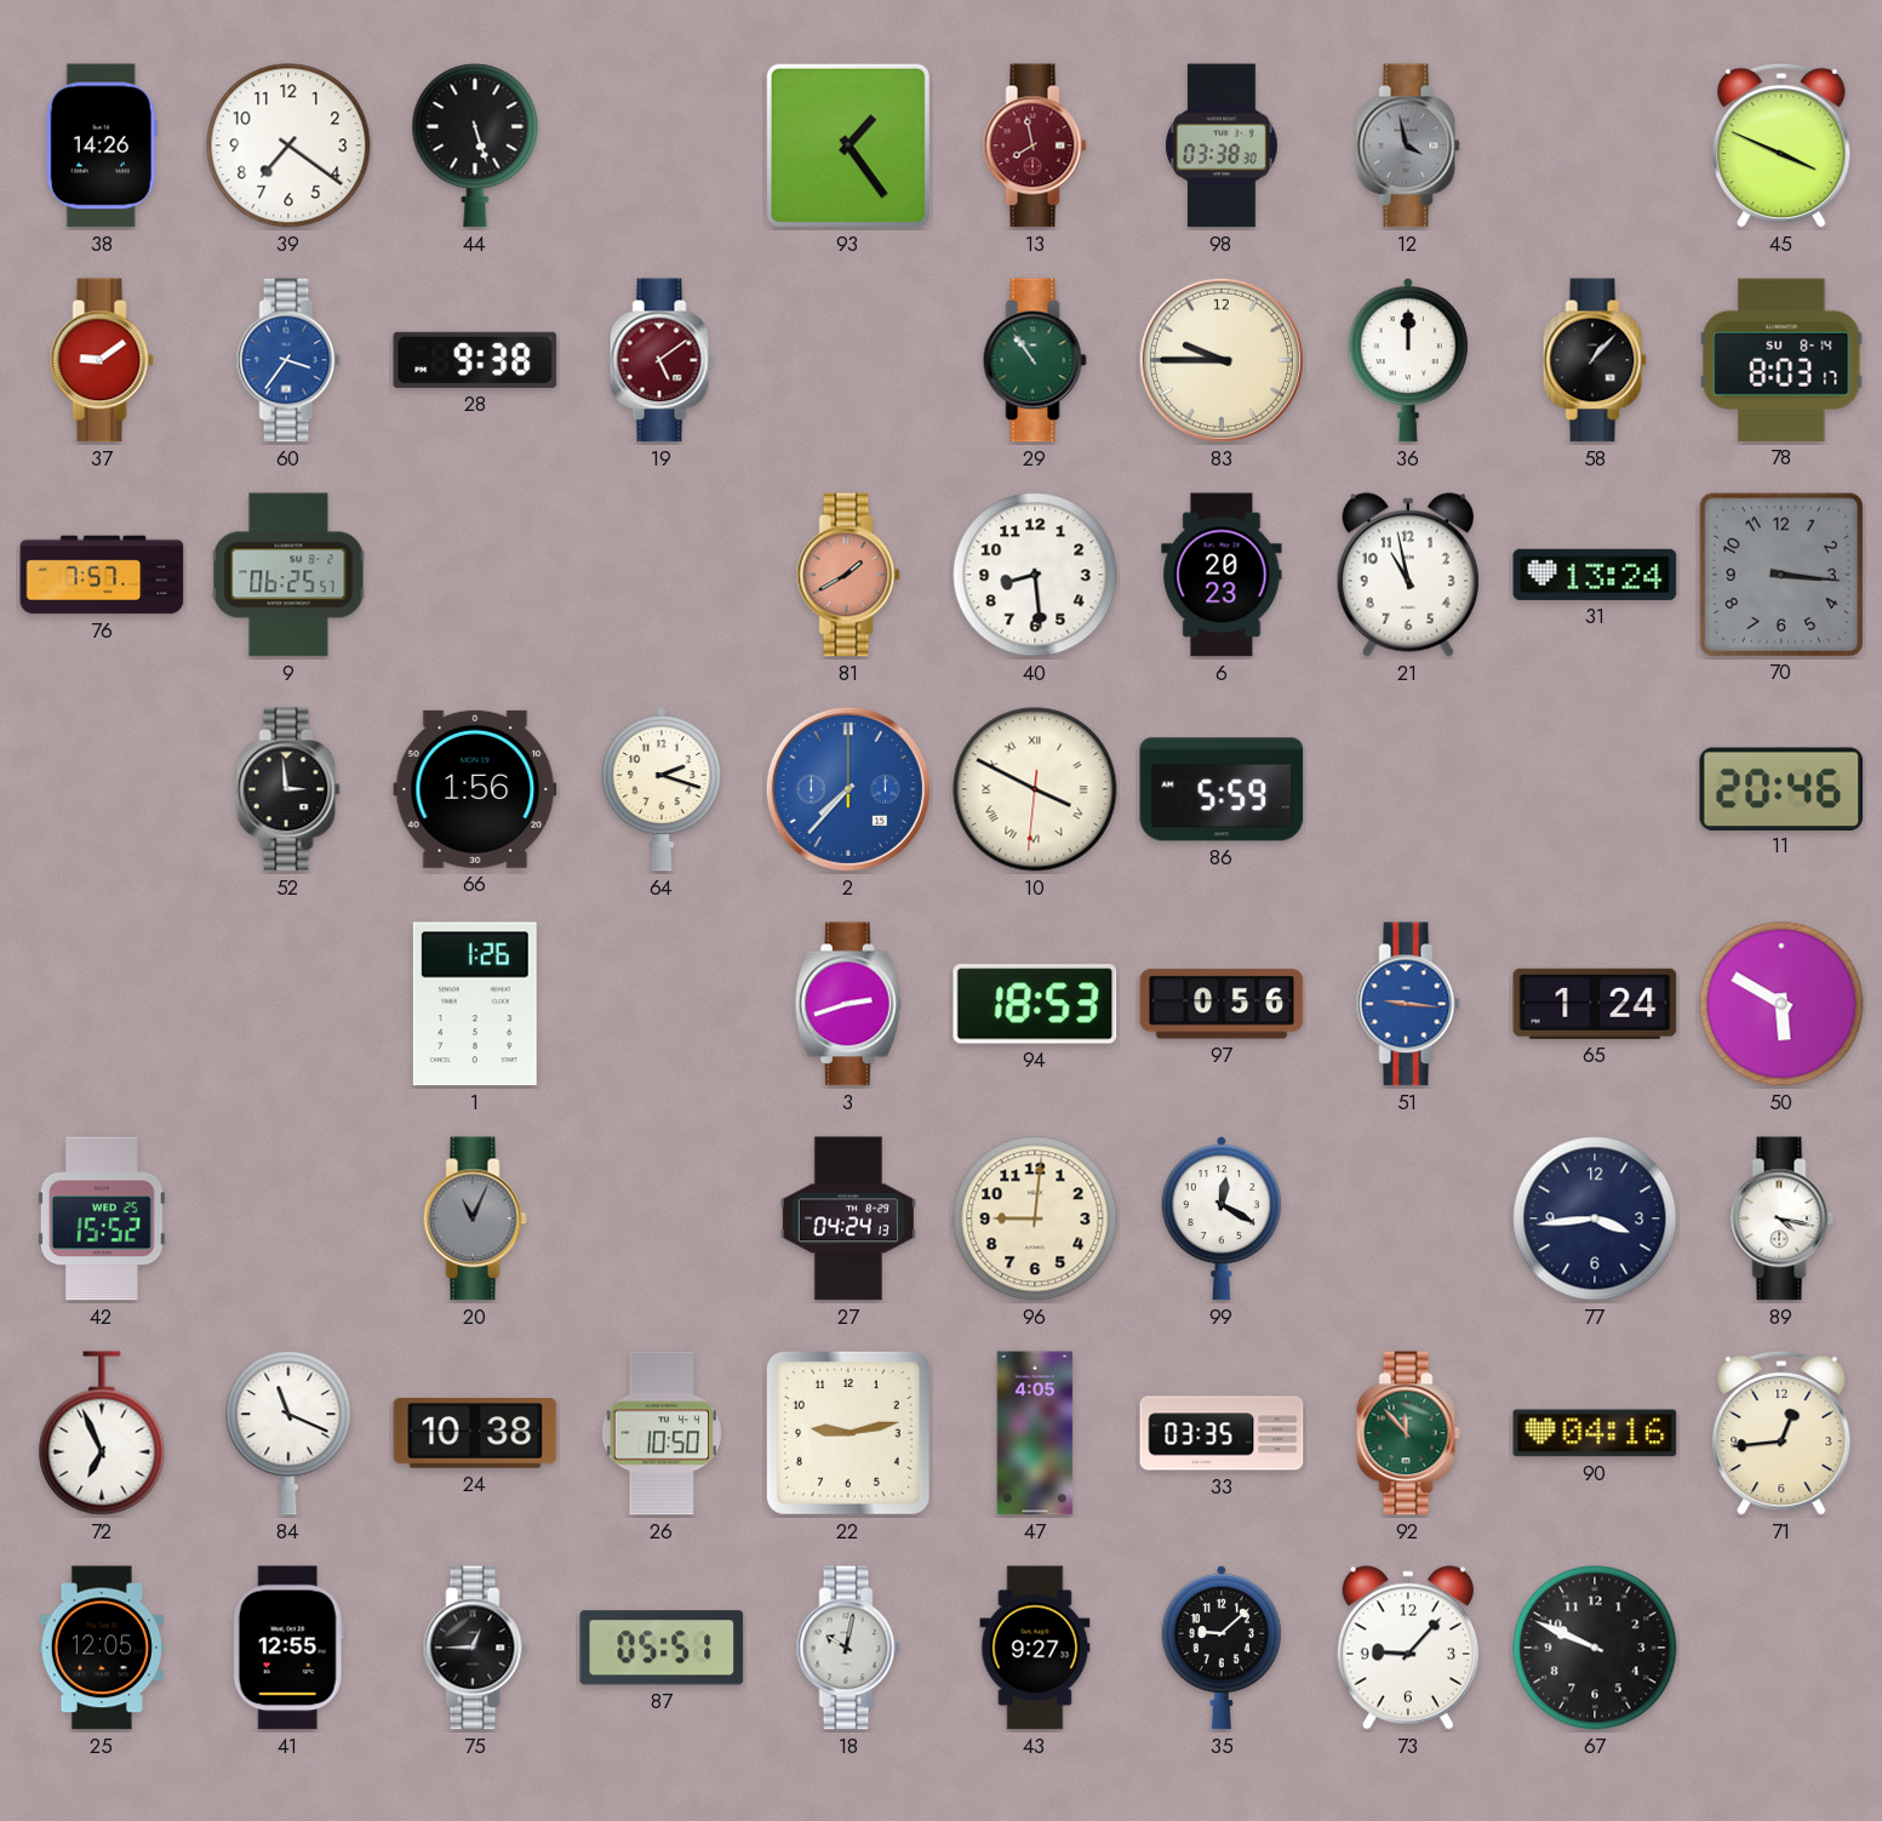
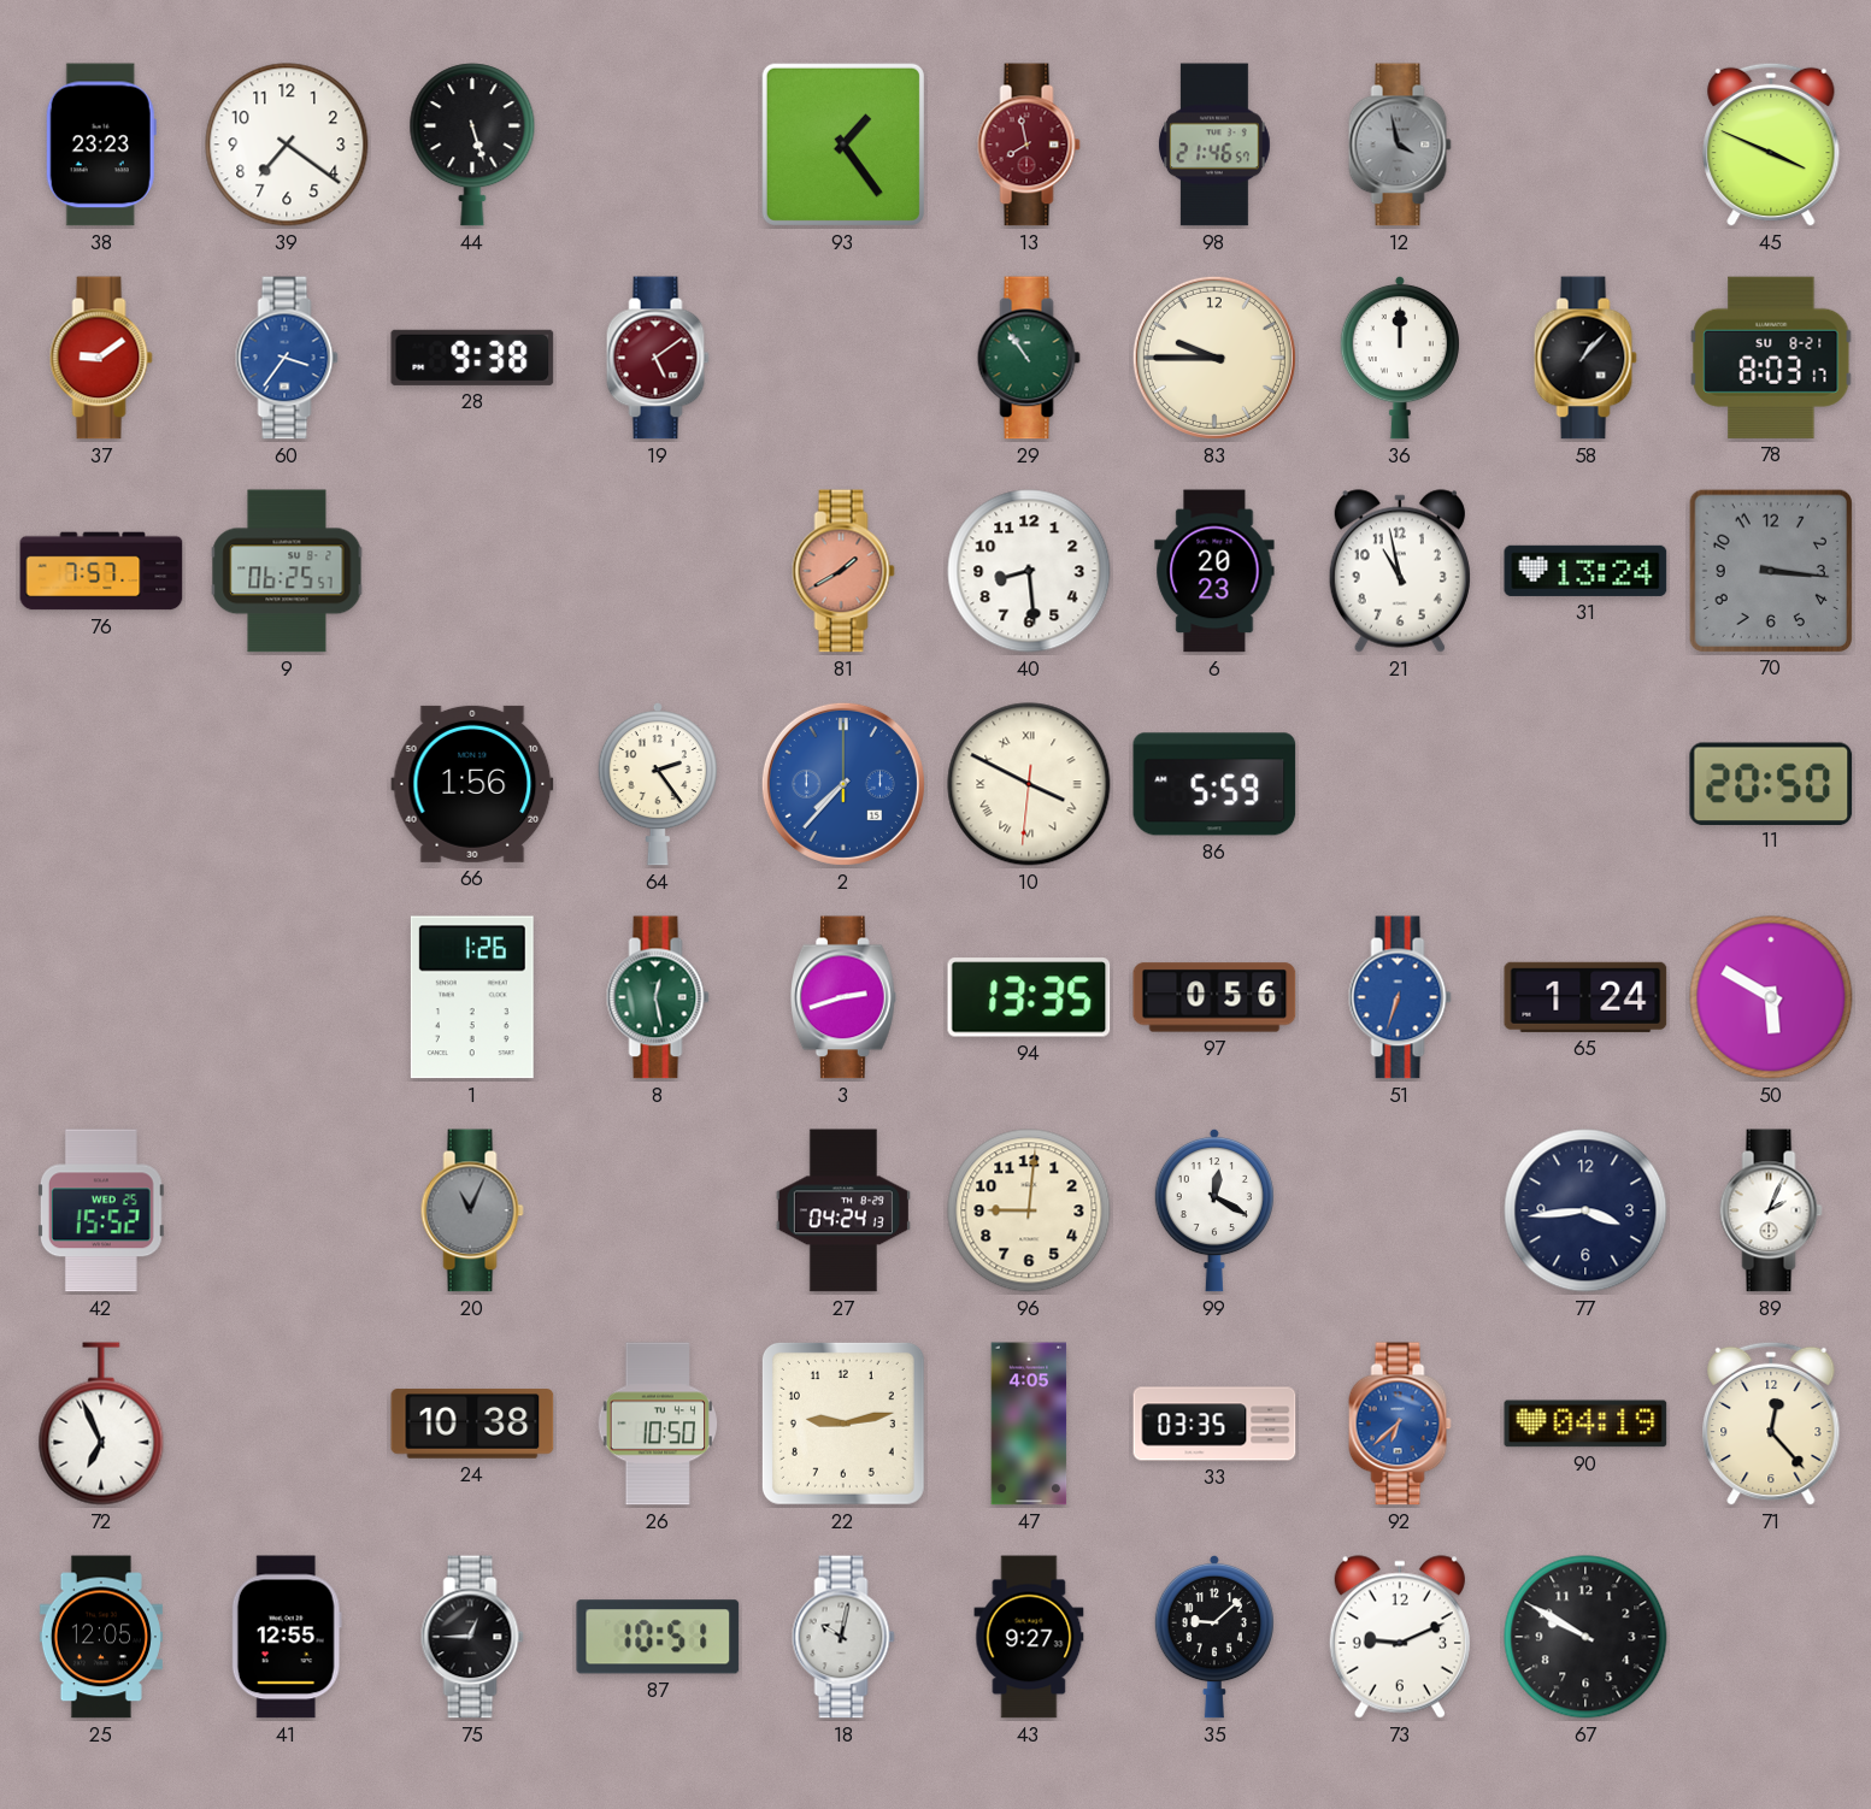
38: 14:26 -> 23:23
98: 03:38 -> 21:46
78 date: SU 8-14 -> SU 8-21
52: 2:59 -> none
64: 2:18 -> 2:24
11: 20:46 -> 20:50
8: none -> 12:28
94: 18:53 -> 13:35
51: 9:16 -> 6:33
89: 4:17 -> 2:04
84: 11:19 -> none
92: 11:53 -> 6:38
92 dial: green -> blue
90: 04:16 -> 04:19
71: 12:44 -> 12:23
87: 05:51 -> 10:51
73: 9:07 -> 9:11
67: 9:49 -> 9:50
